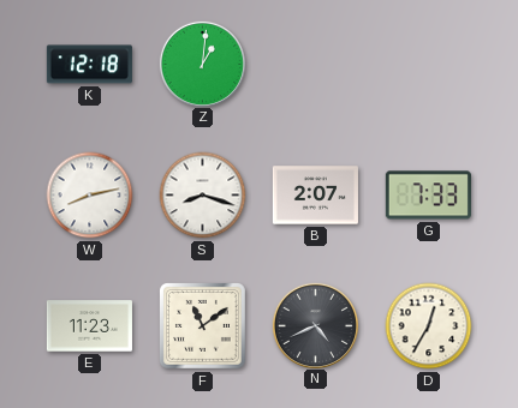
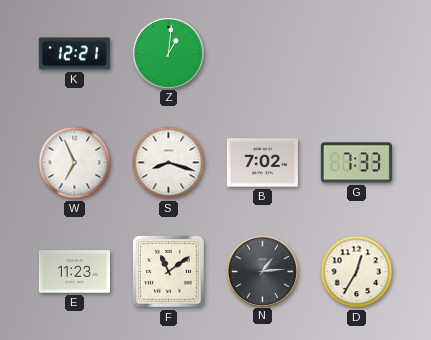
K: 12:18 -> 12:21
W: 8:13 -> 6:56
B: 2:07 -> 7:02
N: 4:41 -> 1:14
